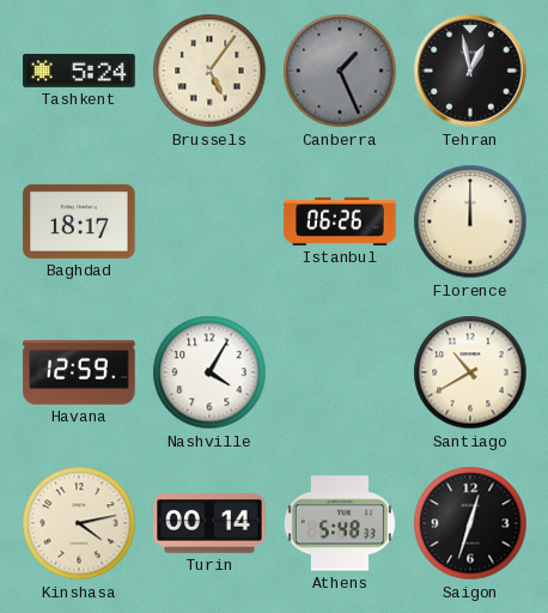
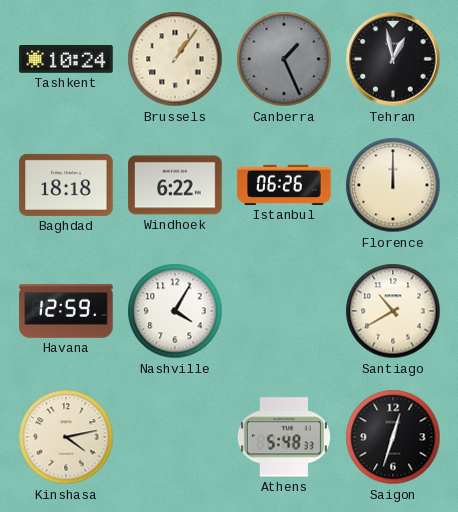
Tashkent: 5:24 -> 10:24
Brussels: 5:06 -> 1:06
Baghdad: 18:17 -> 18:18
Windhoek: none -> 6:22
Turin: 00:14 -> none
